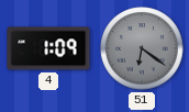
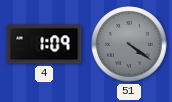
51: 6:21 -> 4:21
